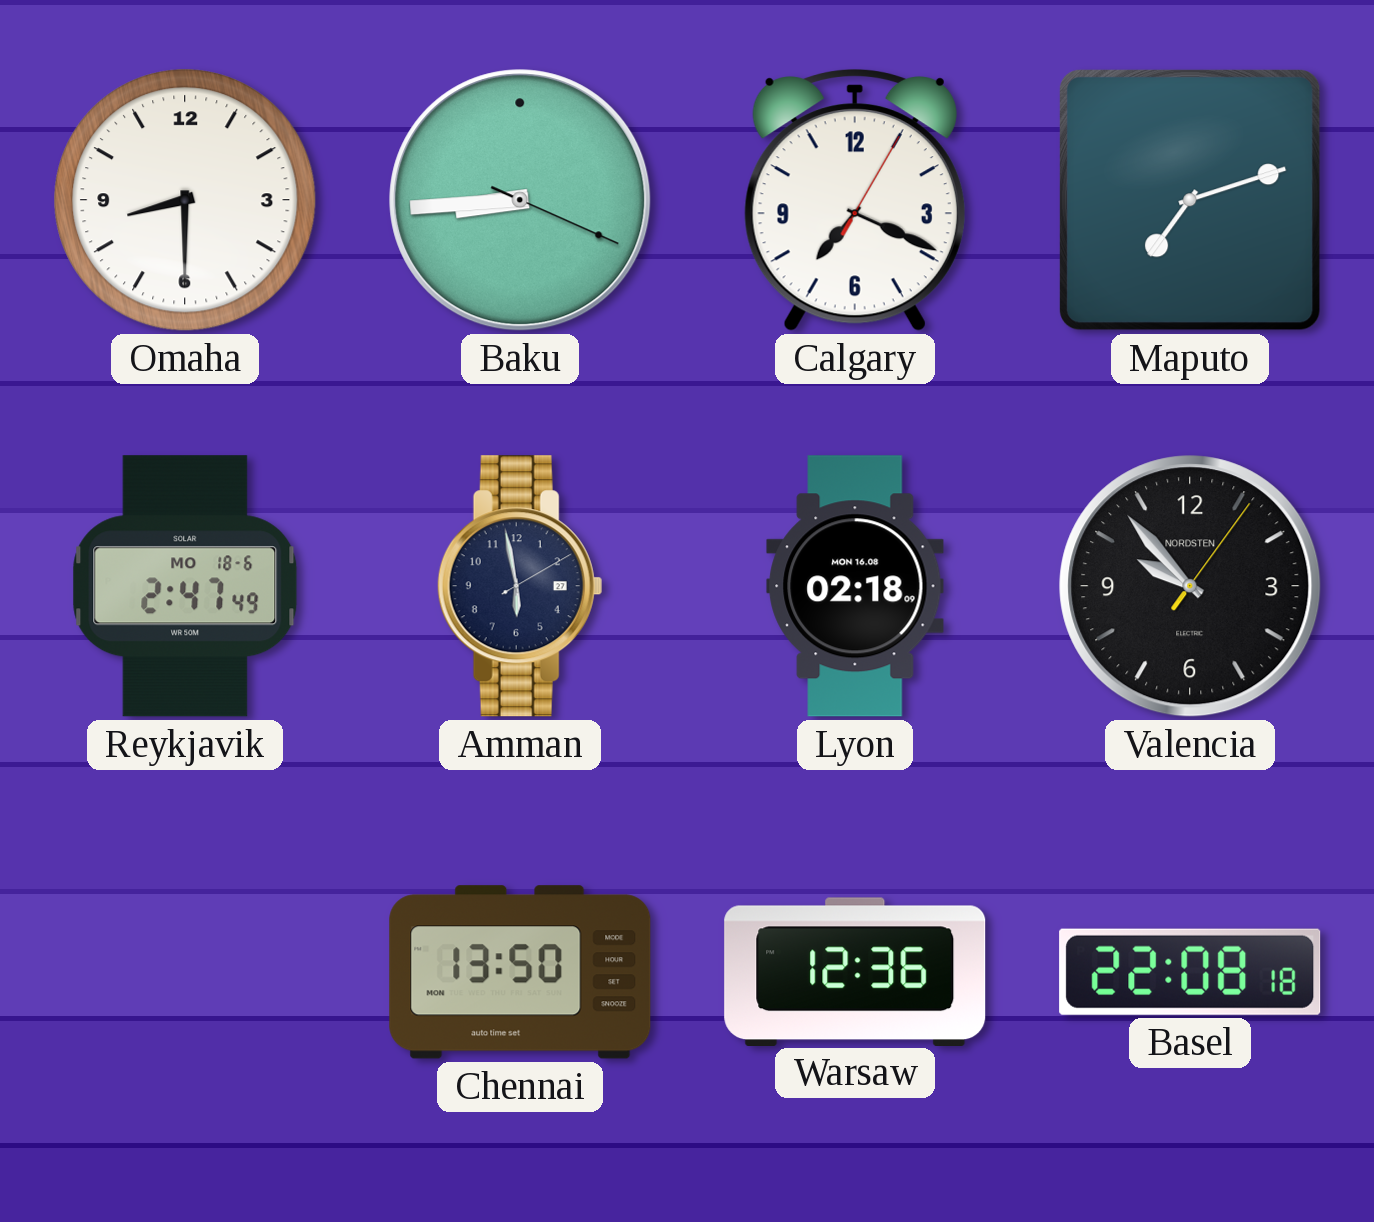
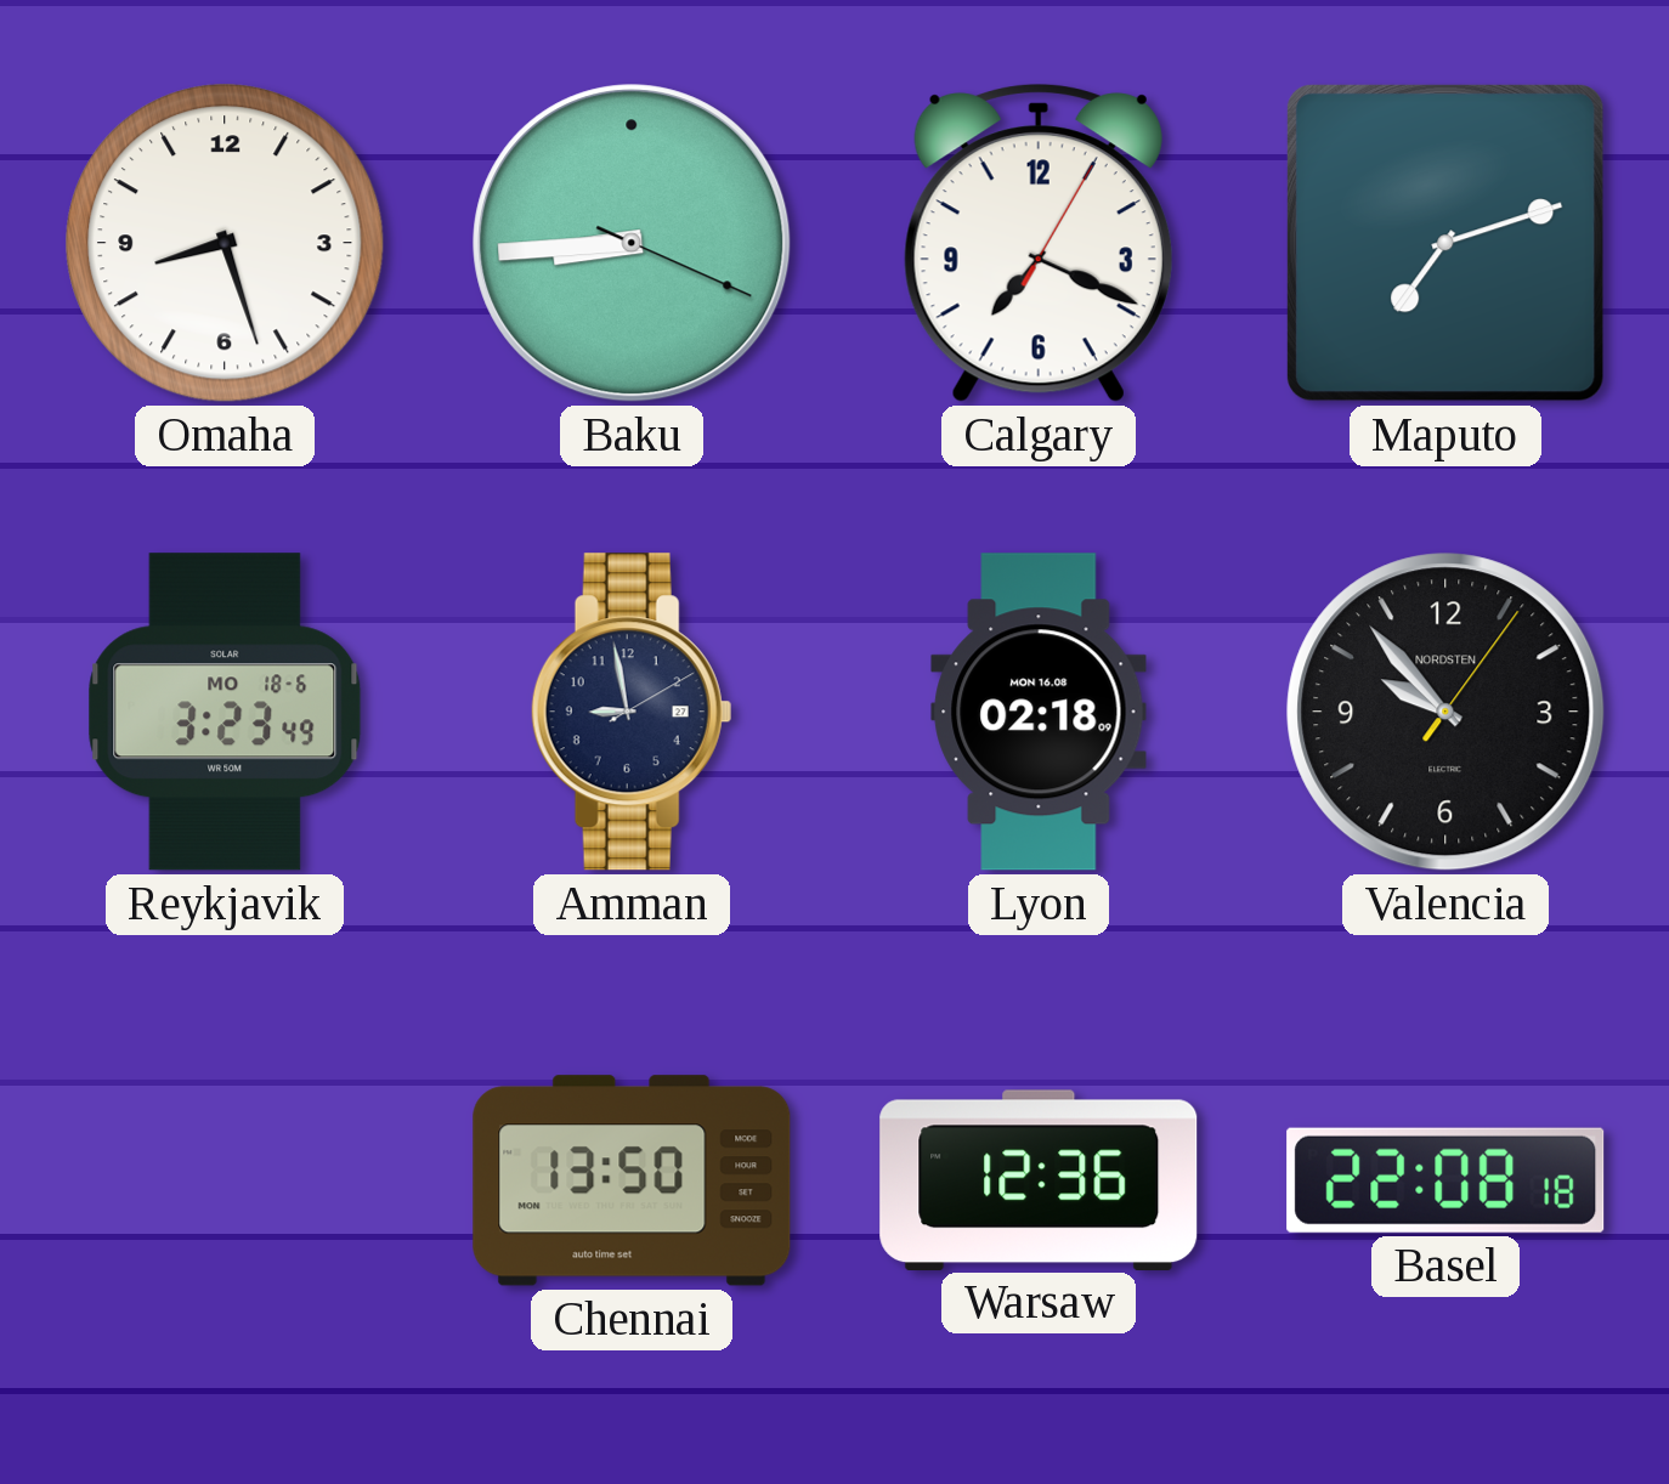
Omaha: 8:30 -> 8:27
Reykjavik: 2:47 -> 3:23
Amman: 5:58 -> 8:58
